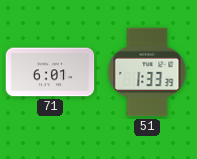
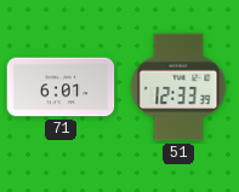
51: 1:33 -> 12:33
